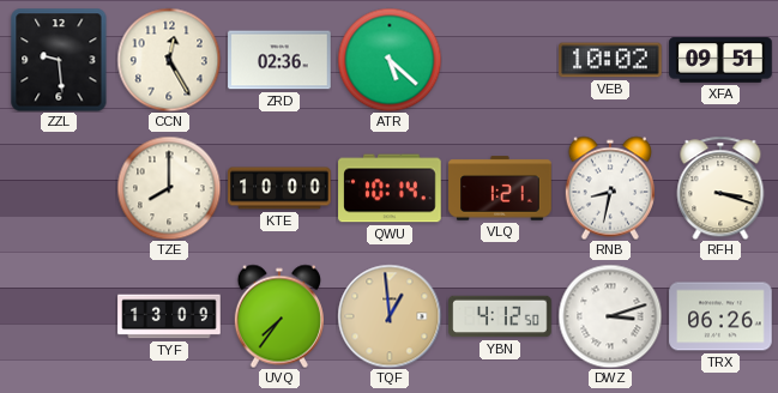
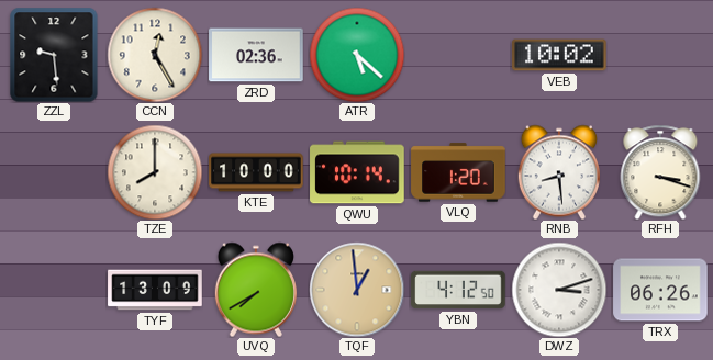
XFA: 09:51 -> none
VLQ: 1:21 -> 1:20
RNB: 8:32 -> 8:29
UVQ: 7:36 -> 7:40
